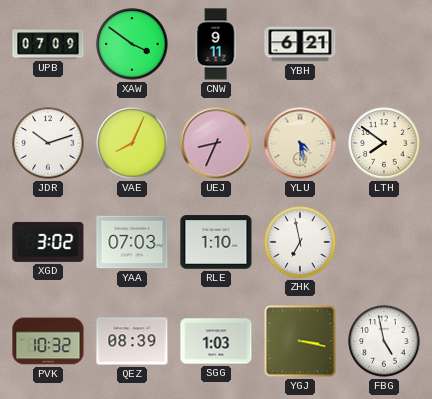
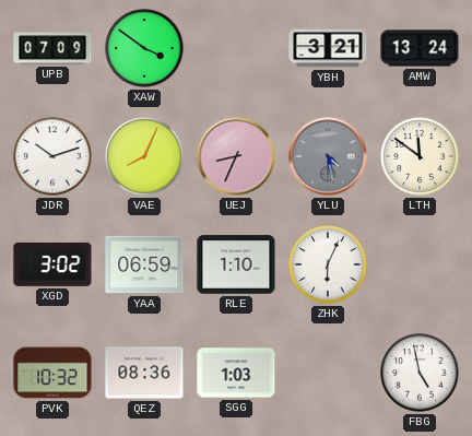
CNW: 9:11 -> none
YBH: 6:21 -> 3:21
AMW: none -> 13:24
YLU dial: cream -> grey
LTH: 7:51 -> 11:51
YAA: 07:03 -> 06:59
ZHK: 6:58 -> 6:04
QEZ: 08:39 -> 08:36
YGJ: 3:17 -> none
